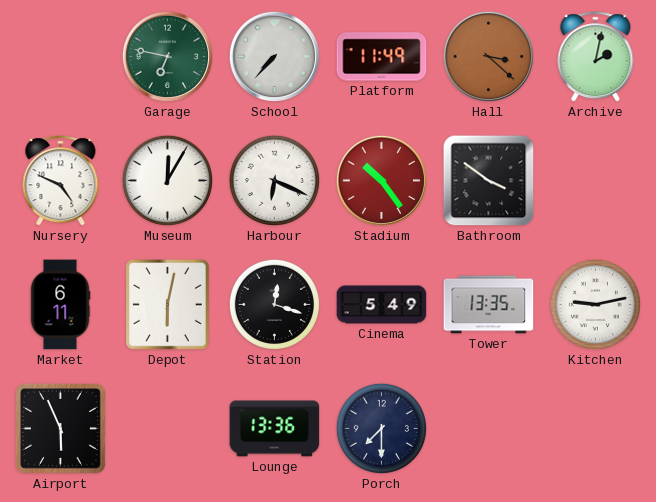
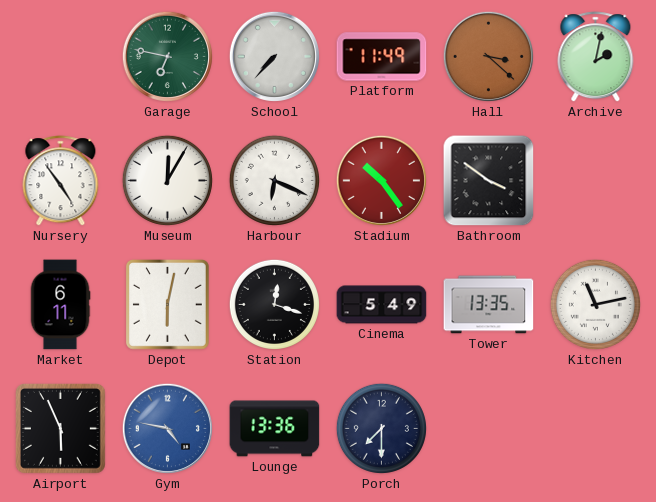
Nursery: 4:49 -> 4:54
Kitchen: 9:13 -> 11:13
Gym: none -> 4:47
